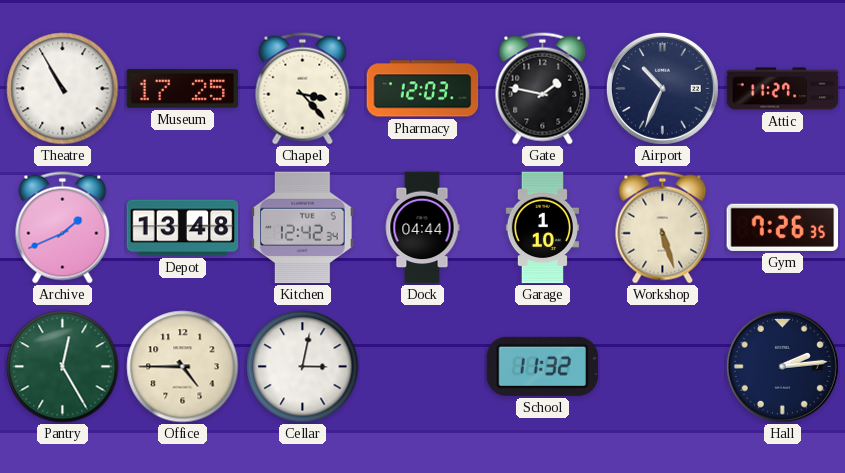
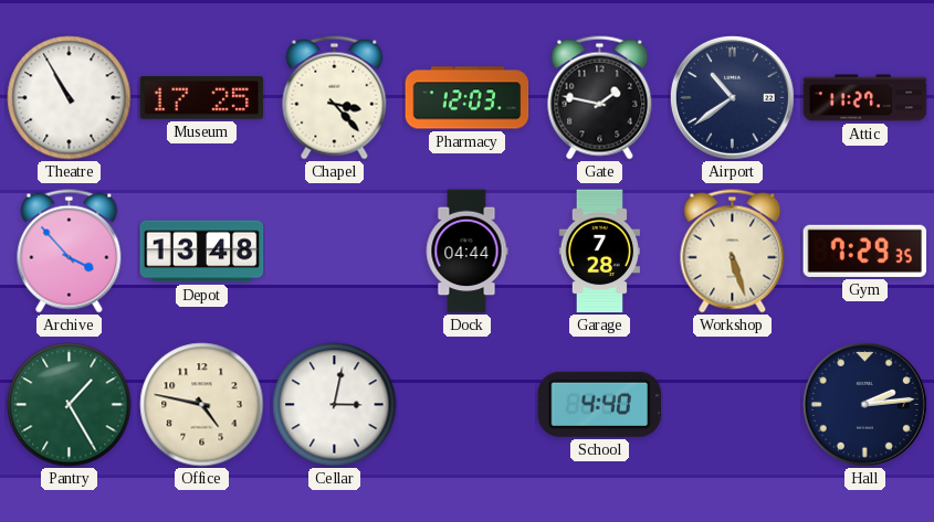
Airport: 10:34 -> 10:39
Archive: 1:41 -> 3:53
Kitchen: 12:42 -> none
Garage: 1:10 -> 7:28
Gym: 7:26 -> 7:29
Pantry: 12:25 -> 1:25
Office: 4:45 -> 4:47
School: 11:32 -> 4:40
